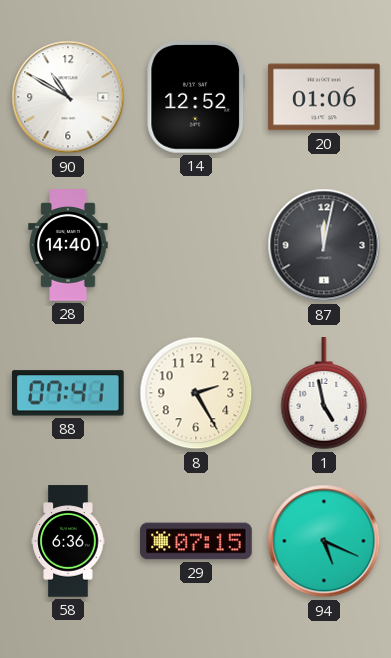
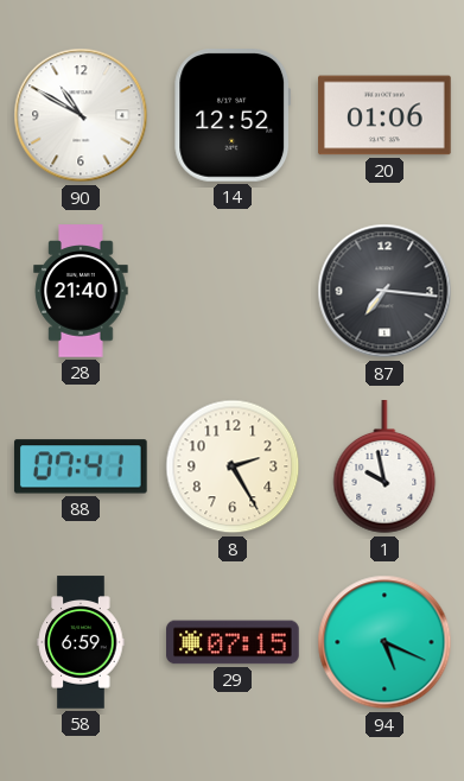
28: 14:40 -> 21:40
87: 12:02 -> 7:16
1: 4:58 -> 9:58
58: 6:36 -> 6:59
